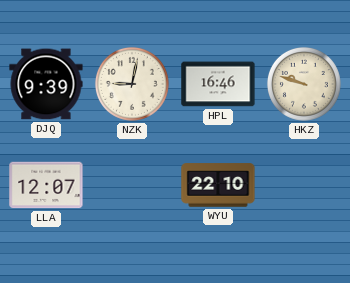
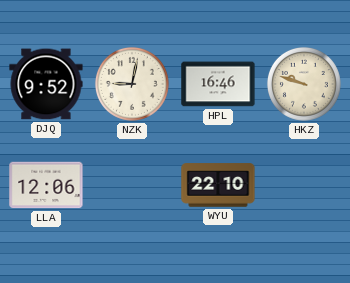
DJQ: 9:39 -> 9:52
LLA: 12:07 -> 12:06
